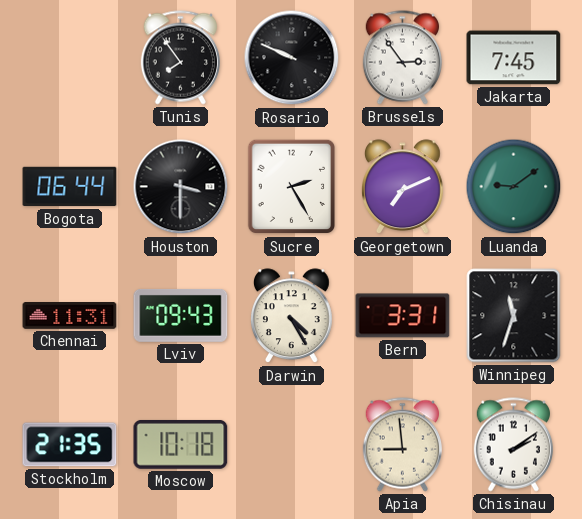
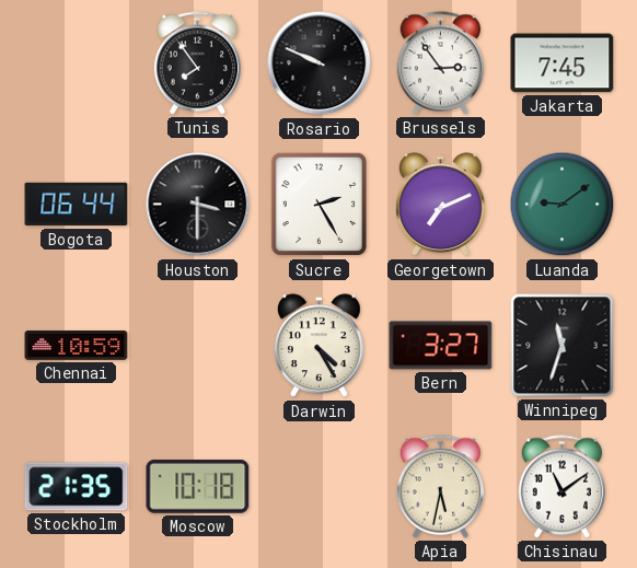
Chennai: 11:31 -> 10:59
Lviv: 09:43 -> none
Bern: 3:31 -> 3:27
Apia: 8:59 -> 5:32
Chisinau: 2:09 -> 11:09
